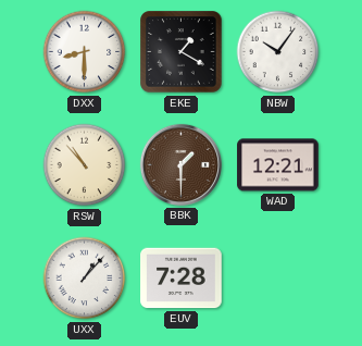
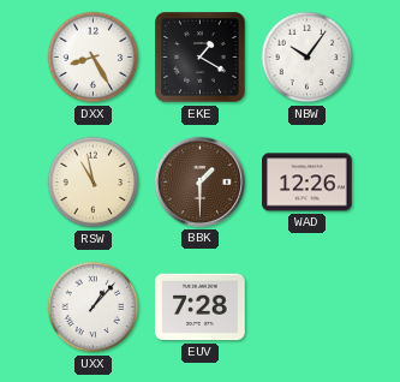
DXX: 8:30 -> 8:25
RSW: 10:53 -> 10:58
WAD: 12:21 -> 12:26
